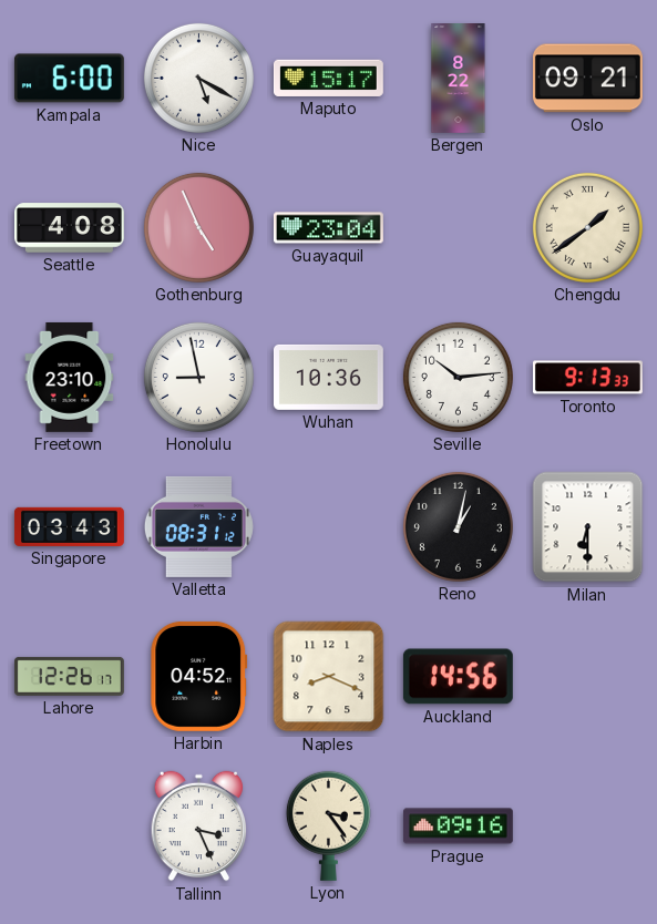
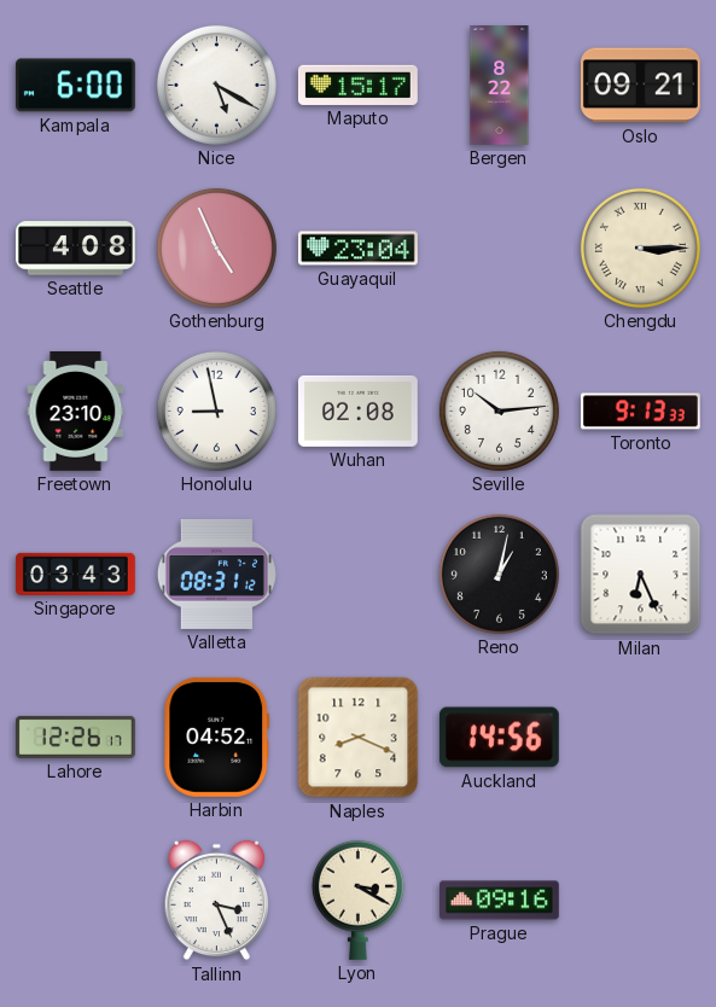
Chengdu: 1:39 -> 3:15
Wuhan: 10:36 -> 02:08
Milan: 6:30 -> 6:26
Lyon: 3:24 -> 3:20
